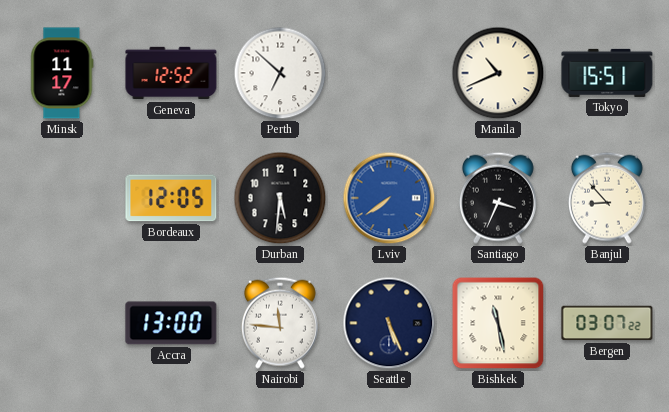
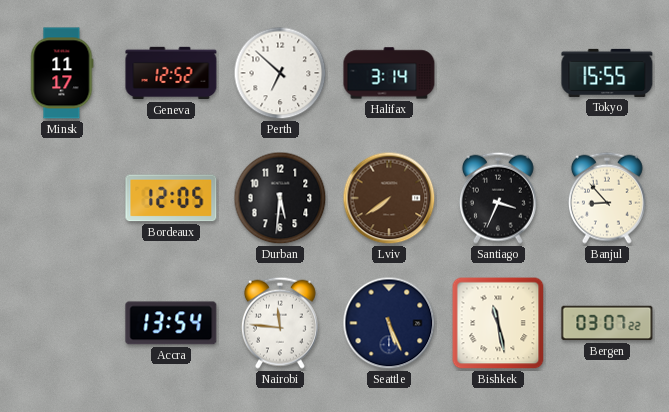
Halifax: none -> 3:14
Manila: 10:41 -> none
Tokyo: 15:51 -> 15:55
Lviv dial: blue -> brown
Accra: 13:00 -> 13:54
